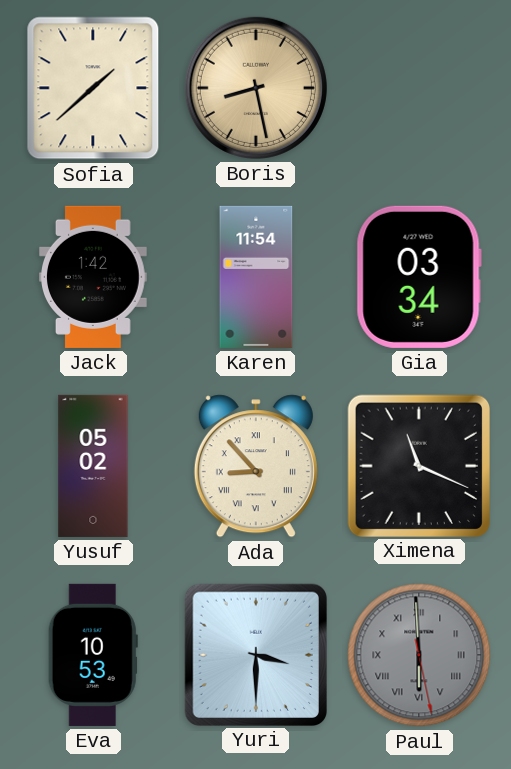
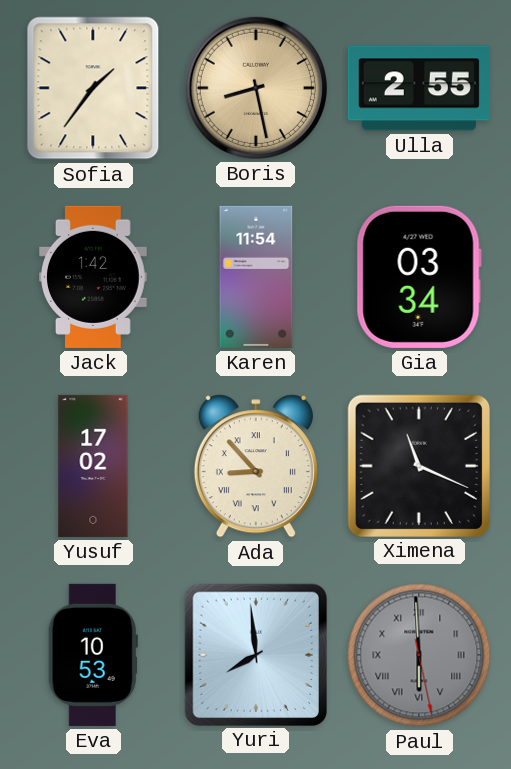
Sofia: 1:38 -> 1:36
Ulla: none -> 2:55
Yusuf: 05:02 -> 17:02
Yuri: 3:30 -> 7:59
